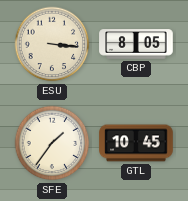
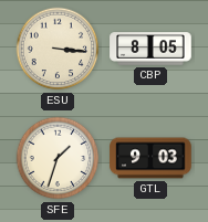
SFE: 1:36 -> 1:33
GTL: 10:45 -> 9:03
